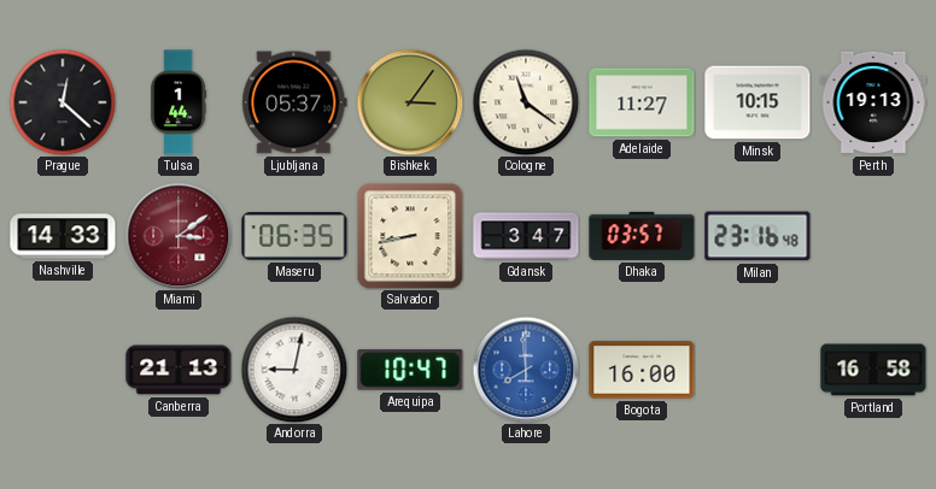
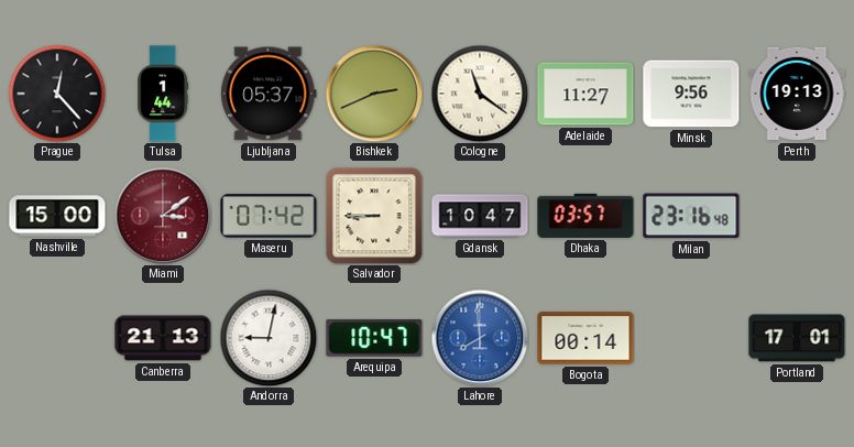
Prague: 12:22 -> 12:23
Bishkek: 3:06 -> 2:41
Minsk: 10:15 -> 9:56
Nashville: 14:33 -> 15:00
Maseru: 06:35 -> 07:42
Salvador: 8:43 -> 8:45
Gdansk: 3:47 -> 10:47
Bogota: 16:00 -> 00:14
Portland: 16:58 -> 17:01
